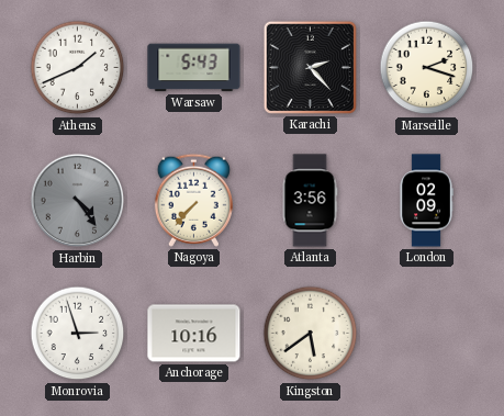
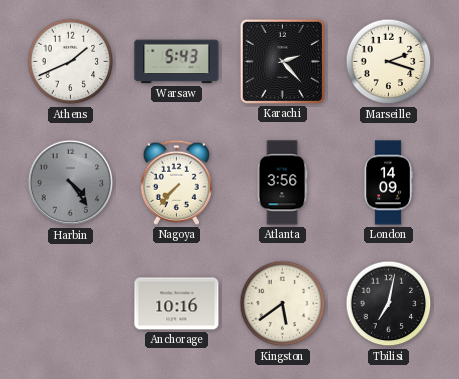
London: 02:09 -> 14:09
Monrovia: 2:57 -> none
Tbilisi: none -> 7:02
